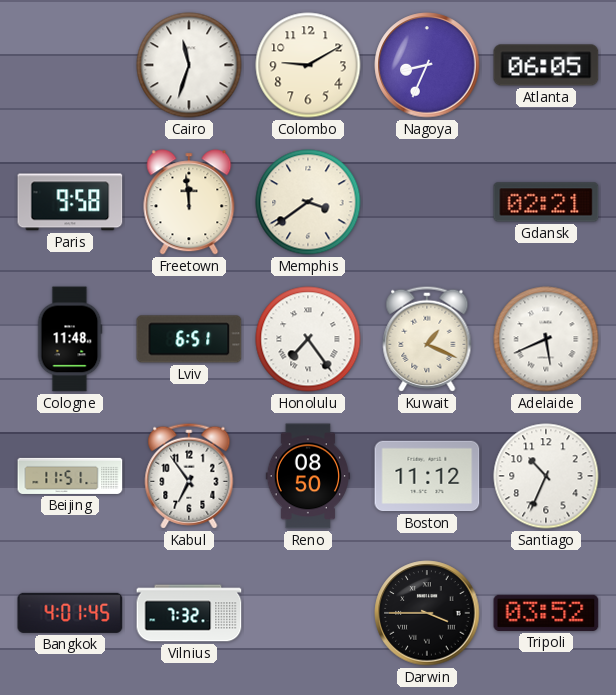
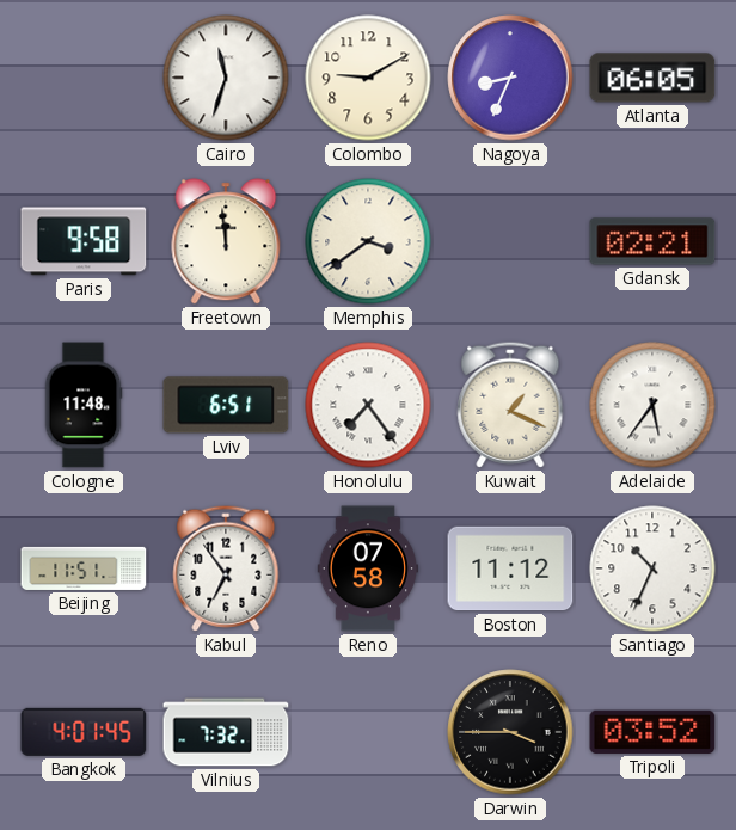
Adelaide: 5:41 -> 5:36
Reno: 08:50 -> 07:58
